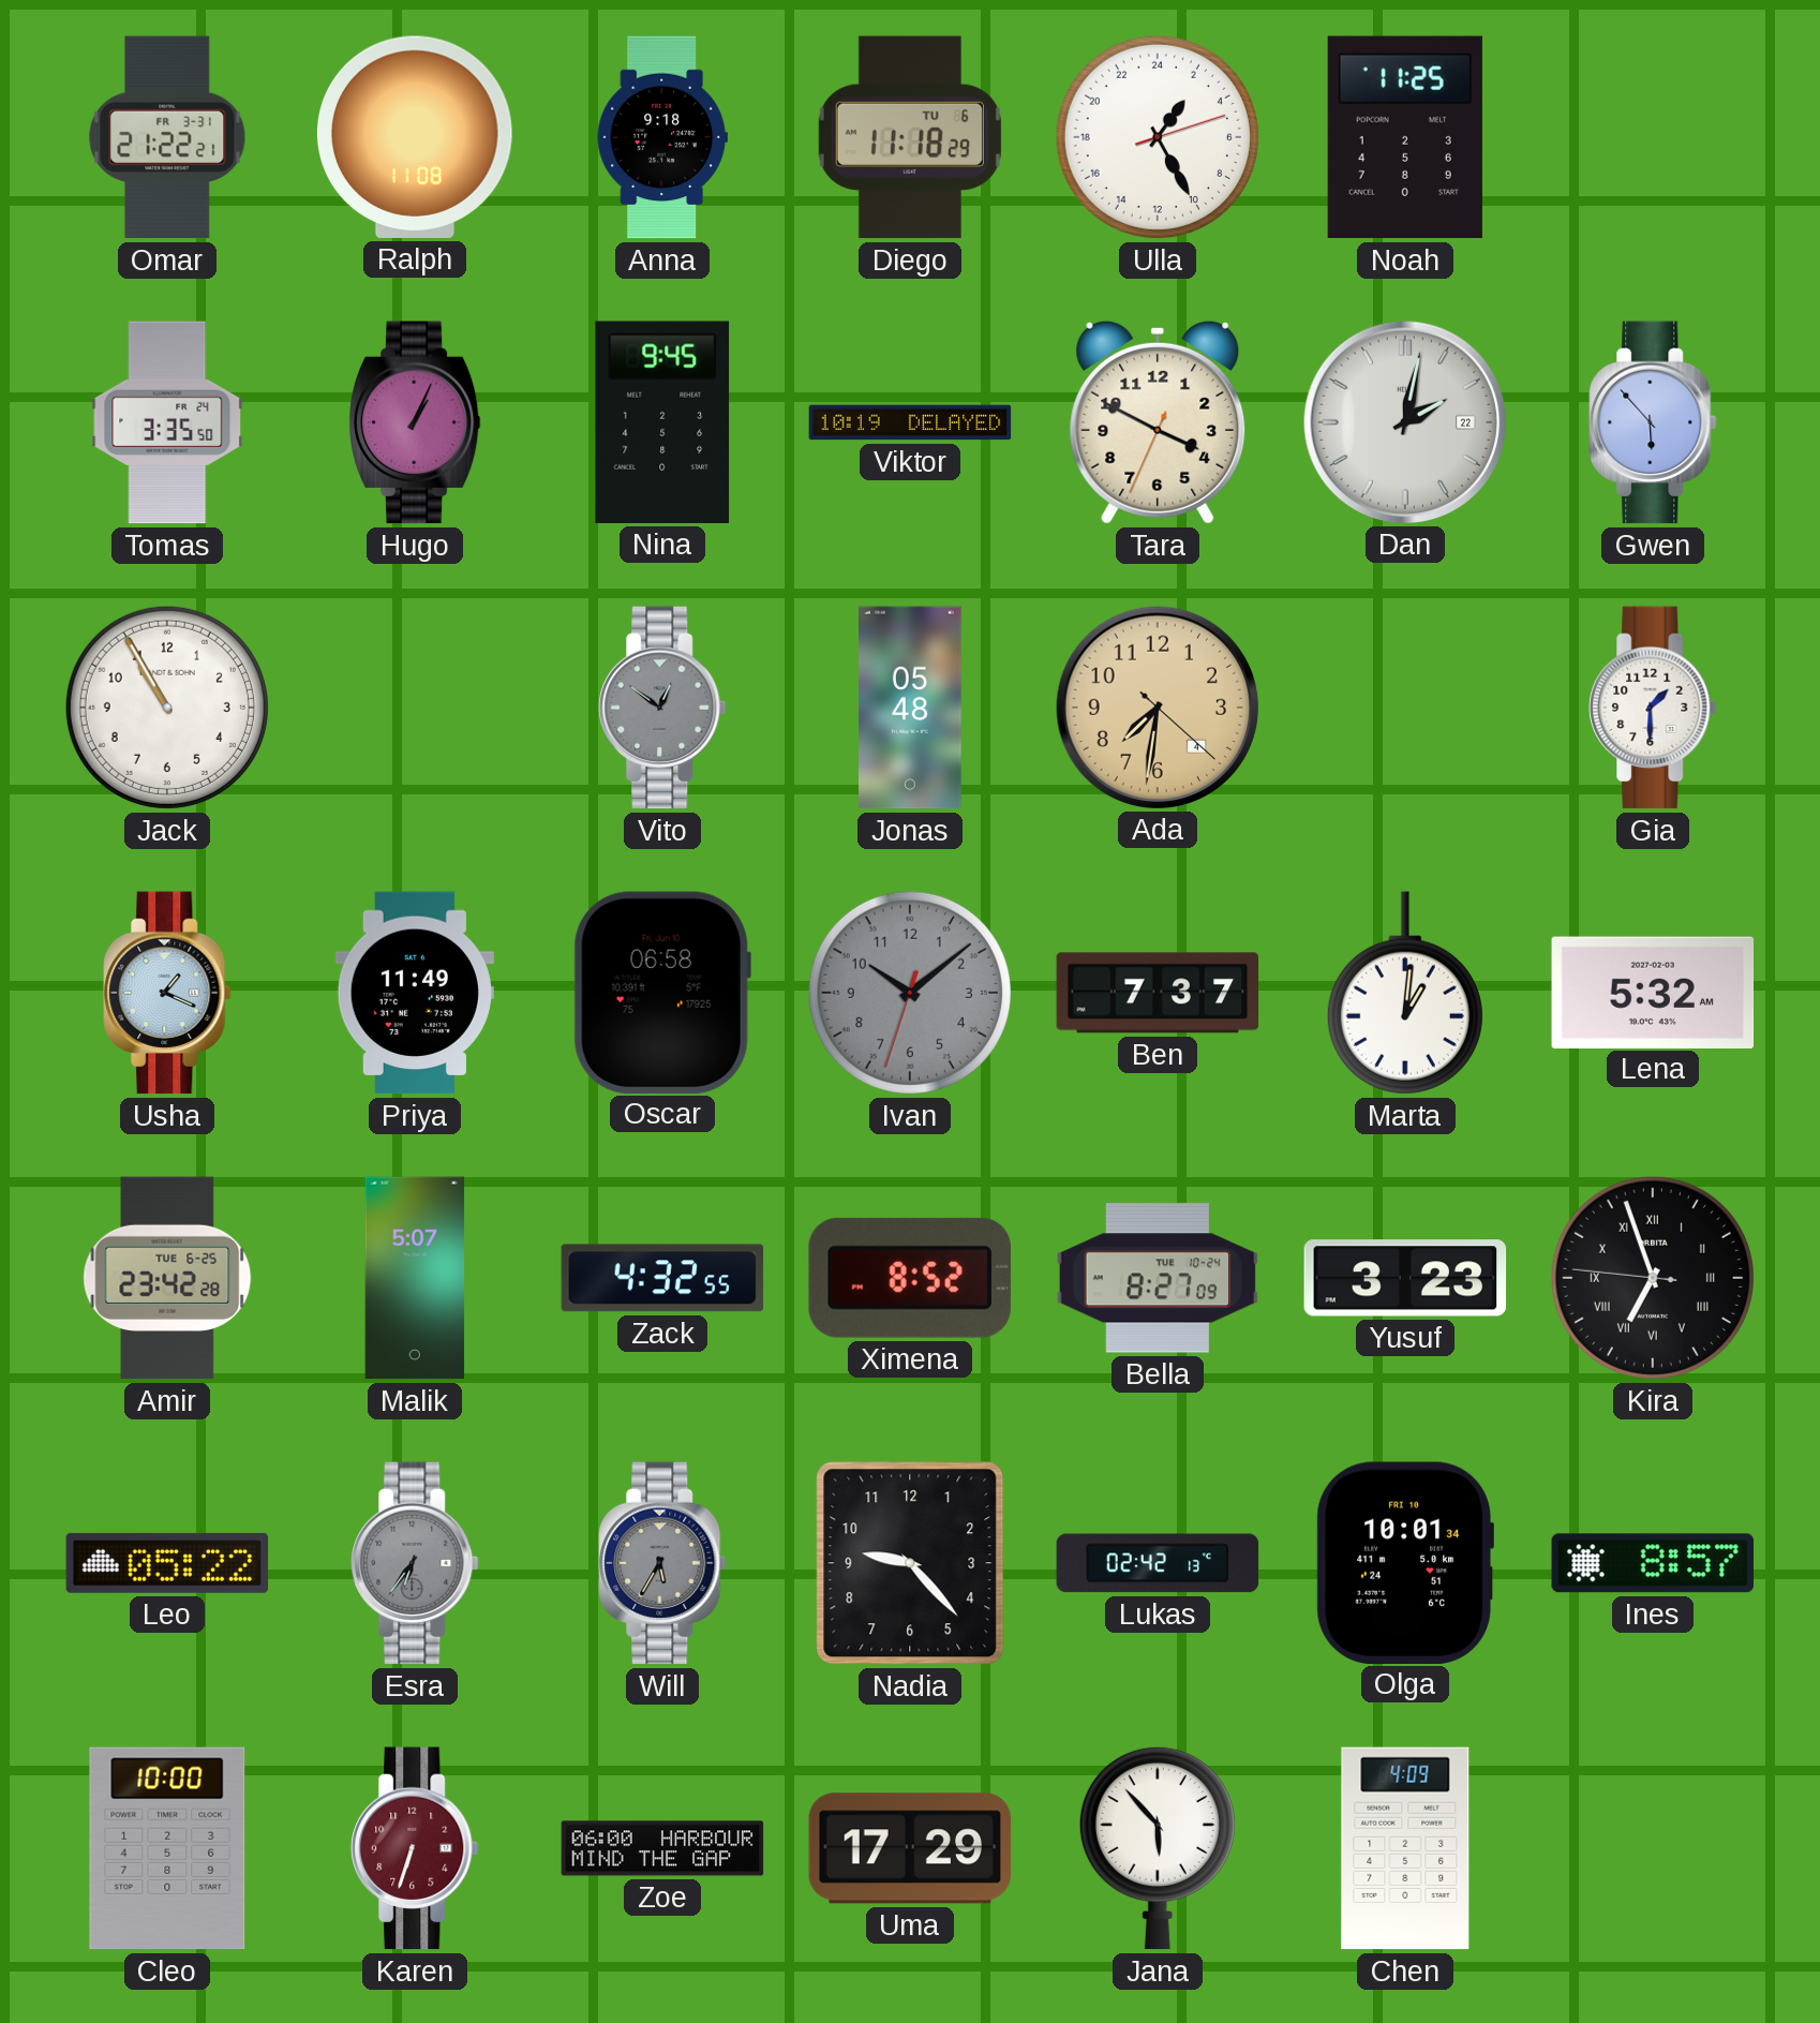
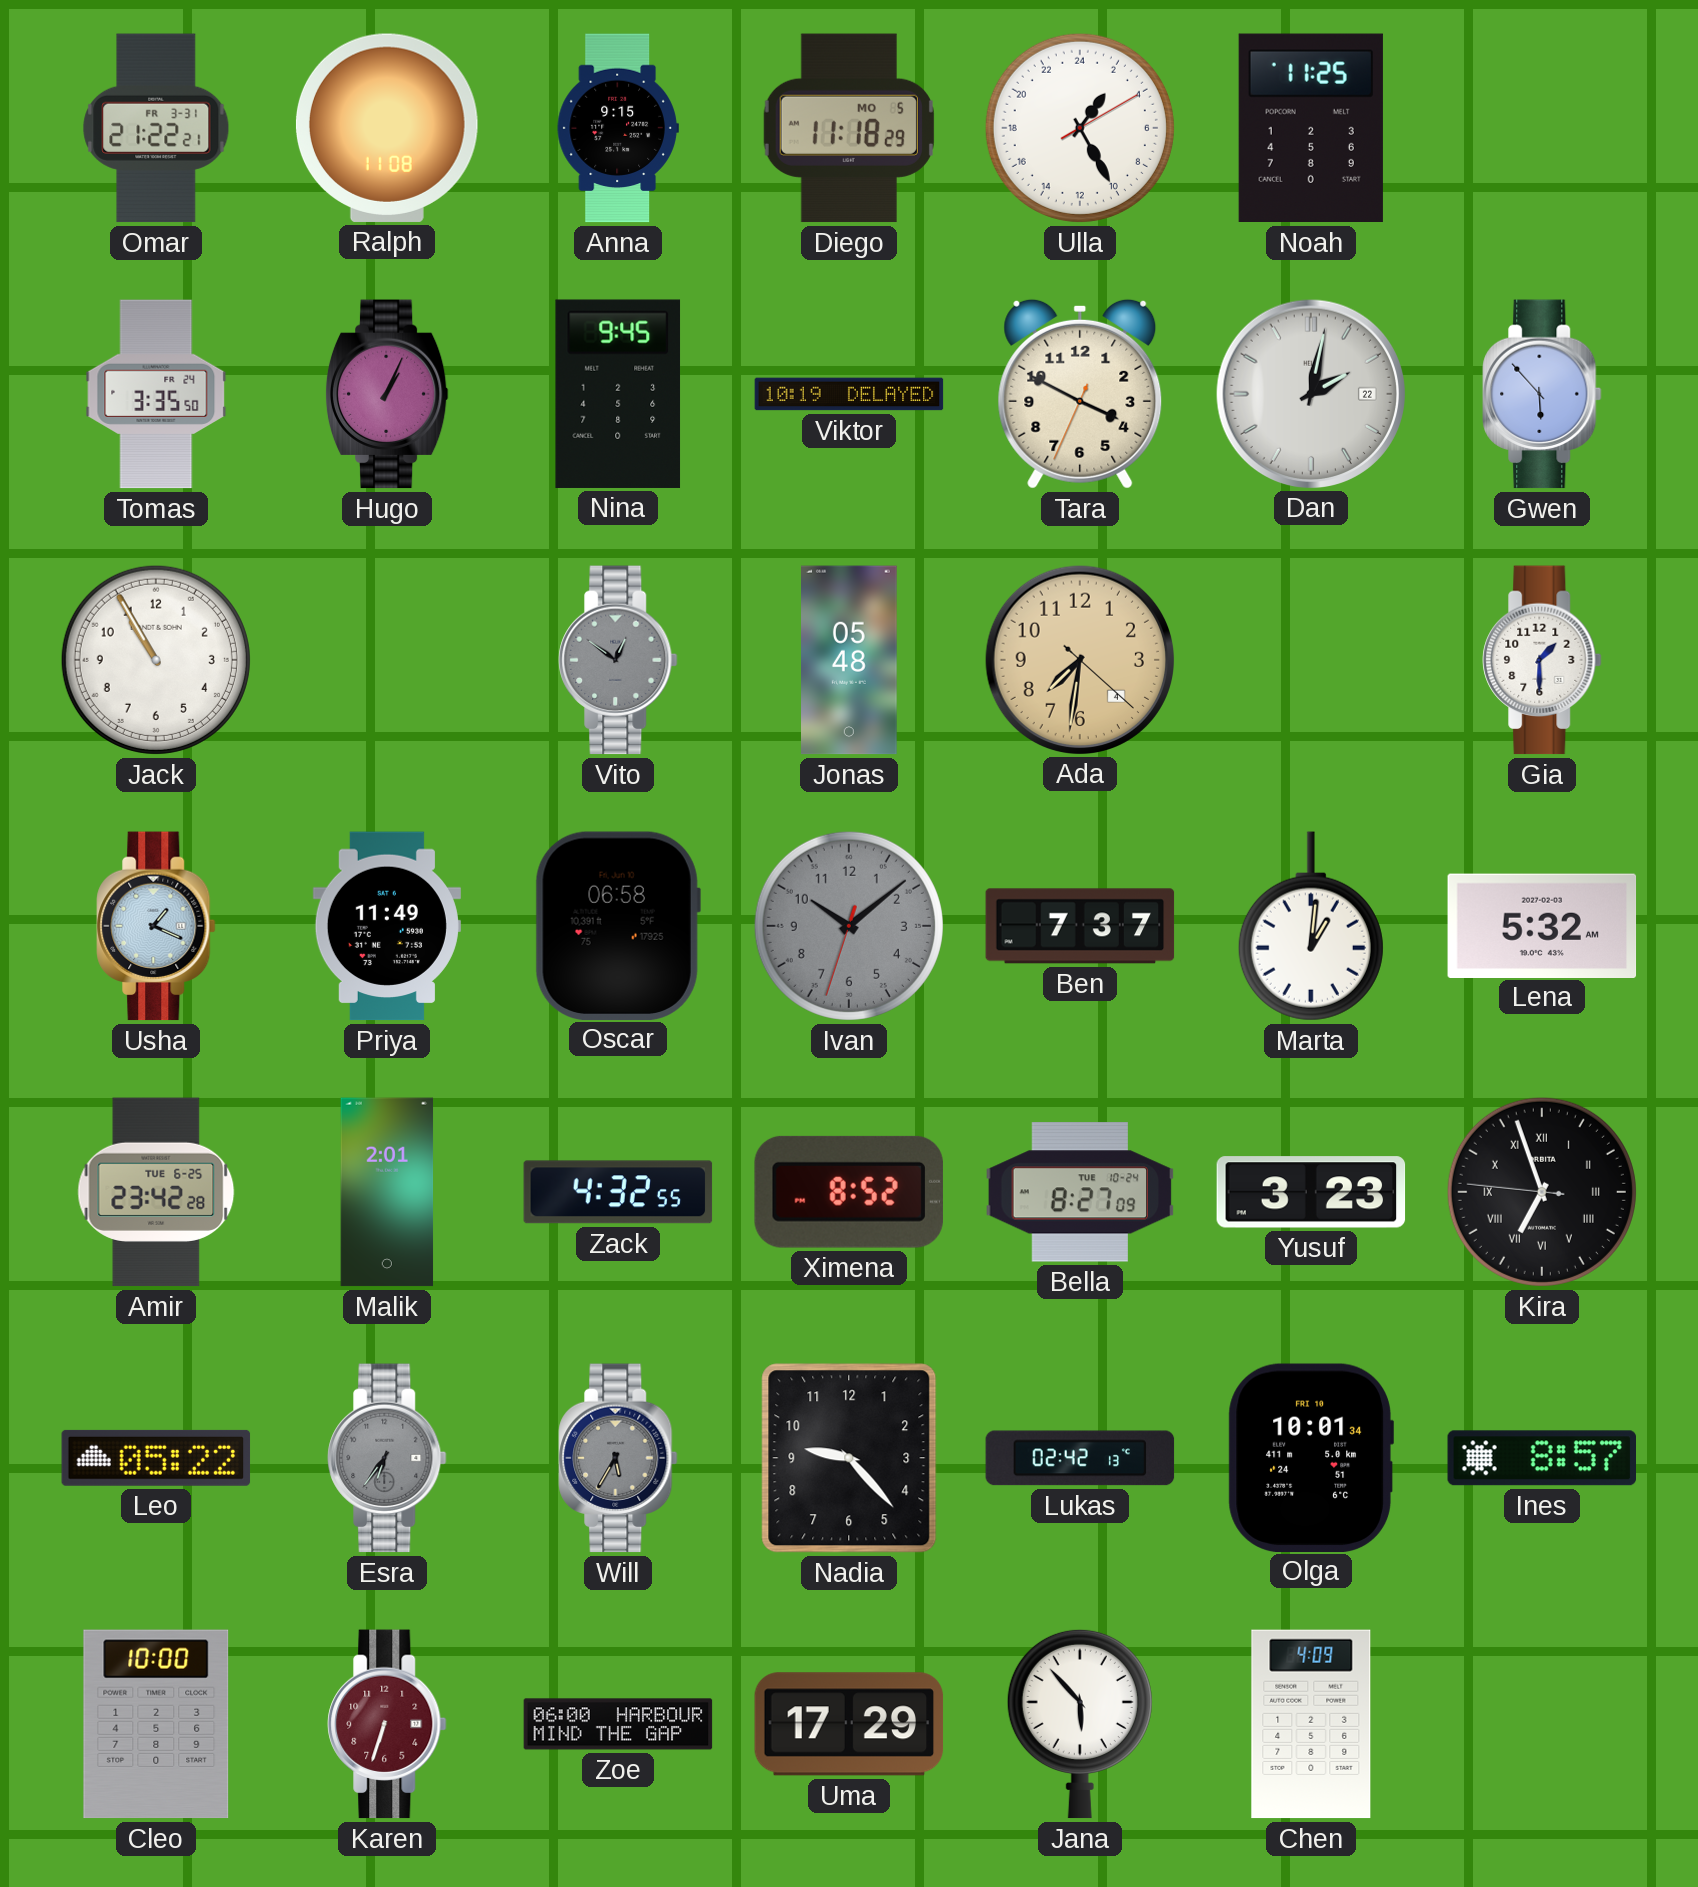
Anna: 9:18 -> 9:15
Diego date: TU 6 -> MO 5
Ulla: 2:25:12 -> 2:25:10
Malik: 5:07 -> 2:01
